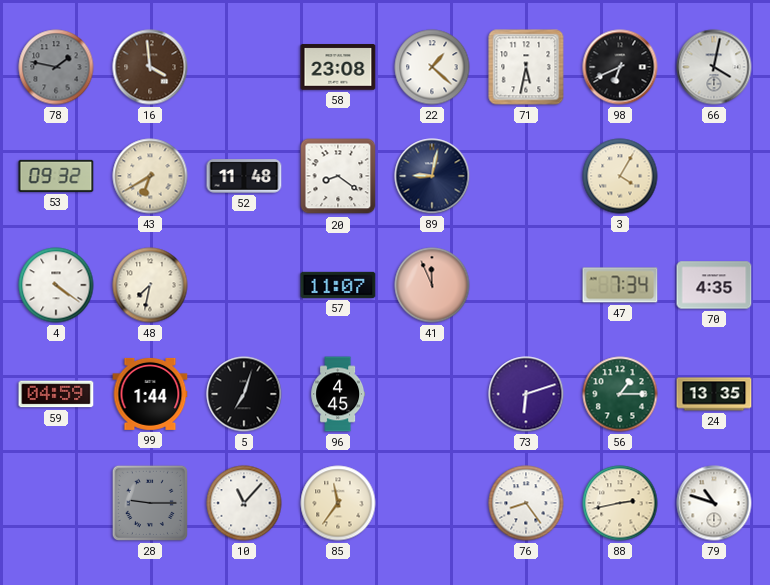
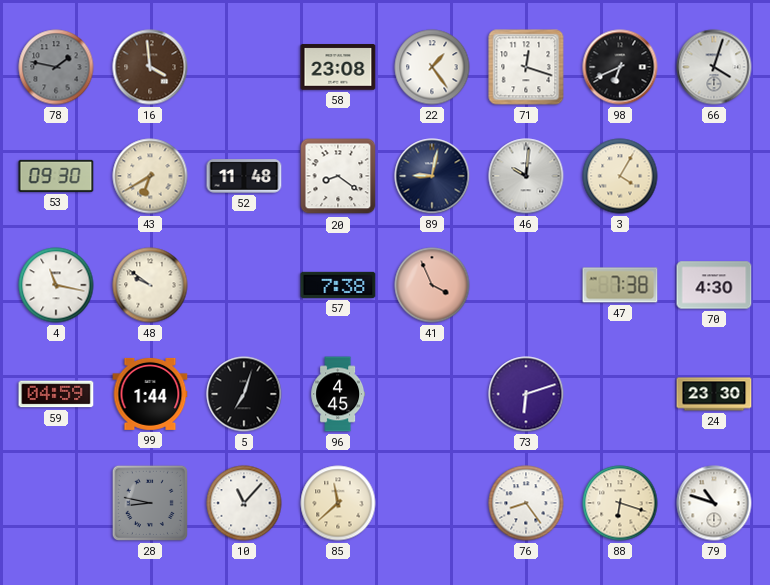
22: 1:22 -> 1:24
71: 5:32 -> 12:18
66: 4:02 -> 4:03
53: 09:32 -> 09:30
46: none -> 10:01
4: 4:21 -> 11:17
48: 7:32 -> 9:51
57: 11:07 -> 7:38
41: 11:56 -> 3:56
47: 7:34 -> 7:38
70: 4:35 -> 4:30
56: 1:15 -> none
24: 13:35 -> 23:30
28: 9:15 -> 8:47
85: 11:36 -> 11:38
88: 2:43 -> 6:18
